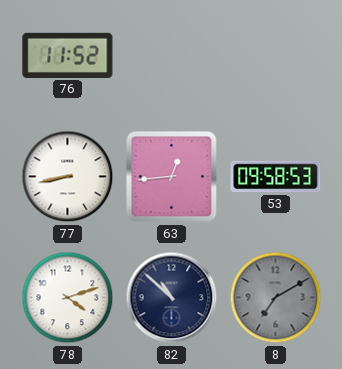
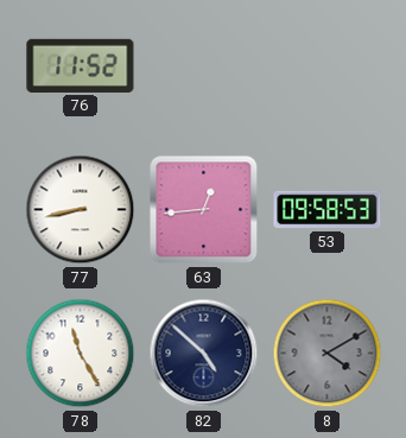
78: 4:12 -> 11:25
82: 10:52 -> 4:52
8: 7:10 -> 4:10
